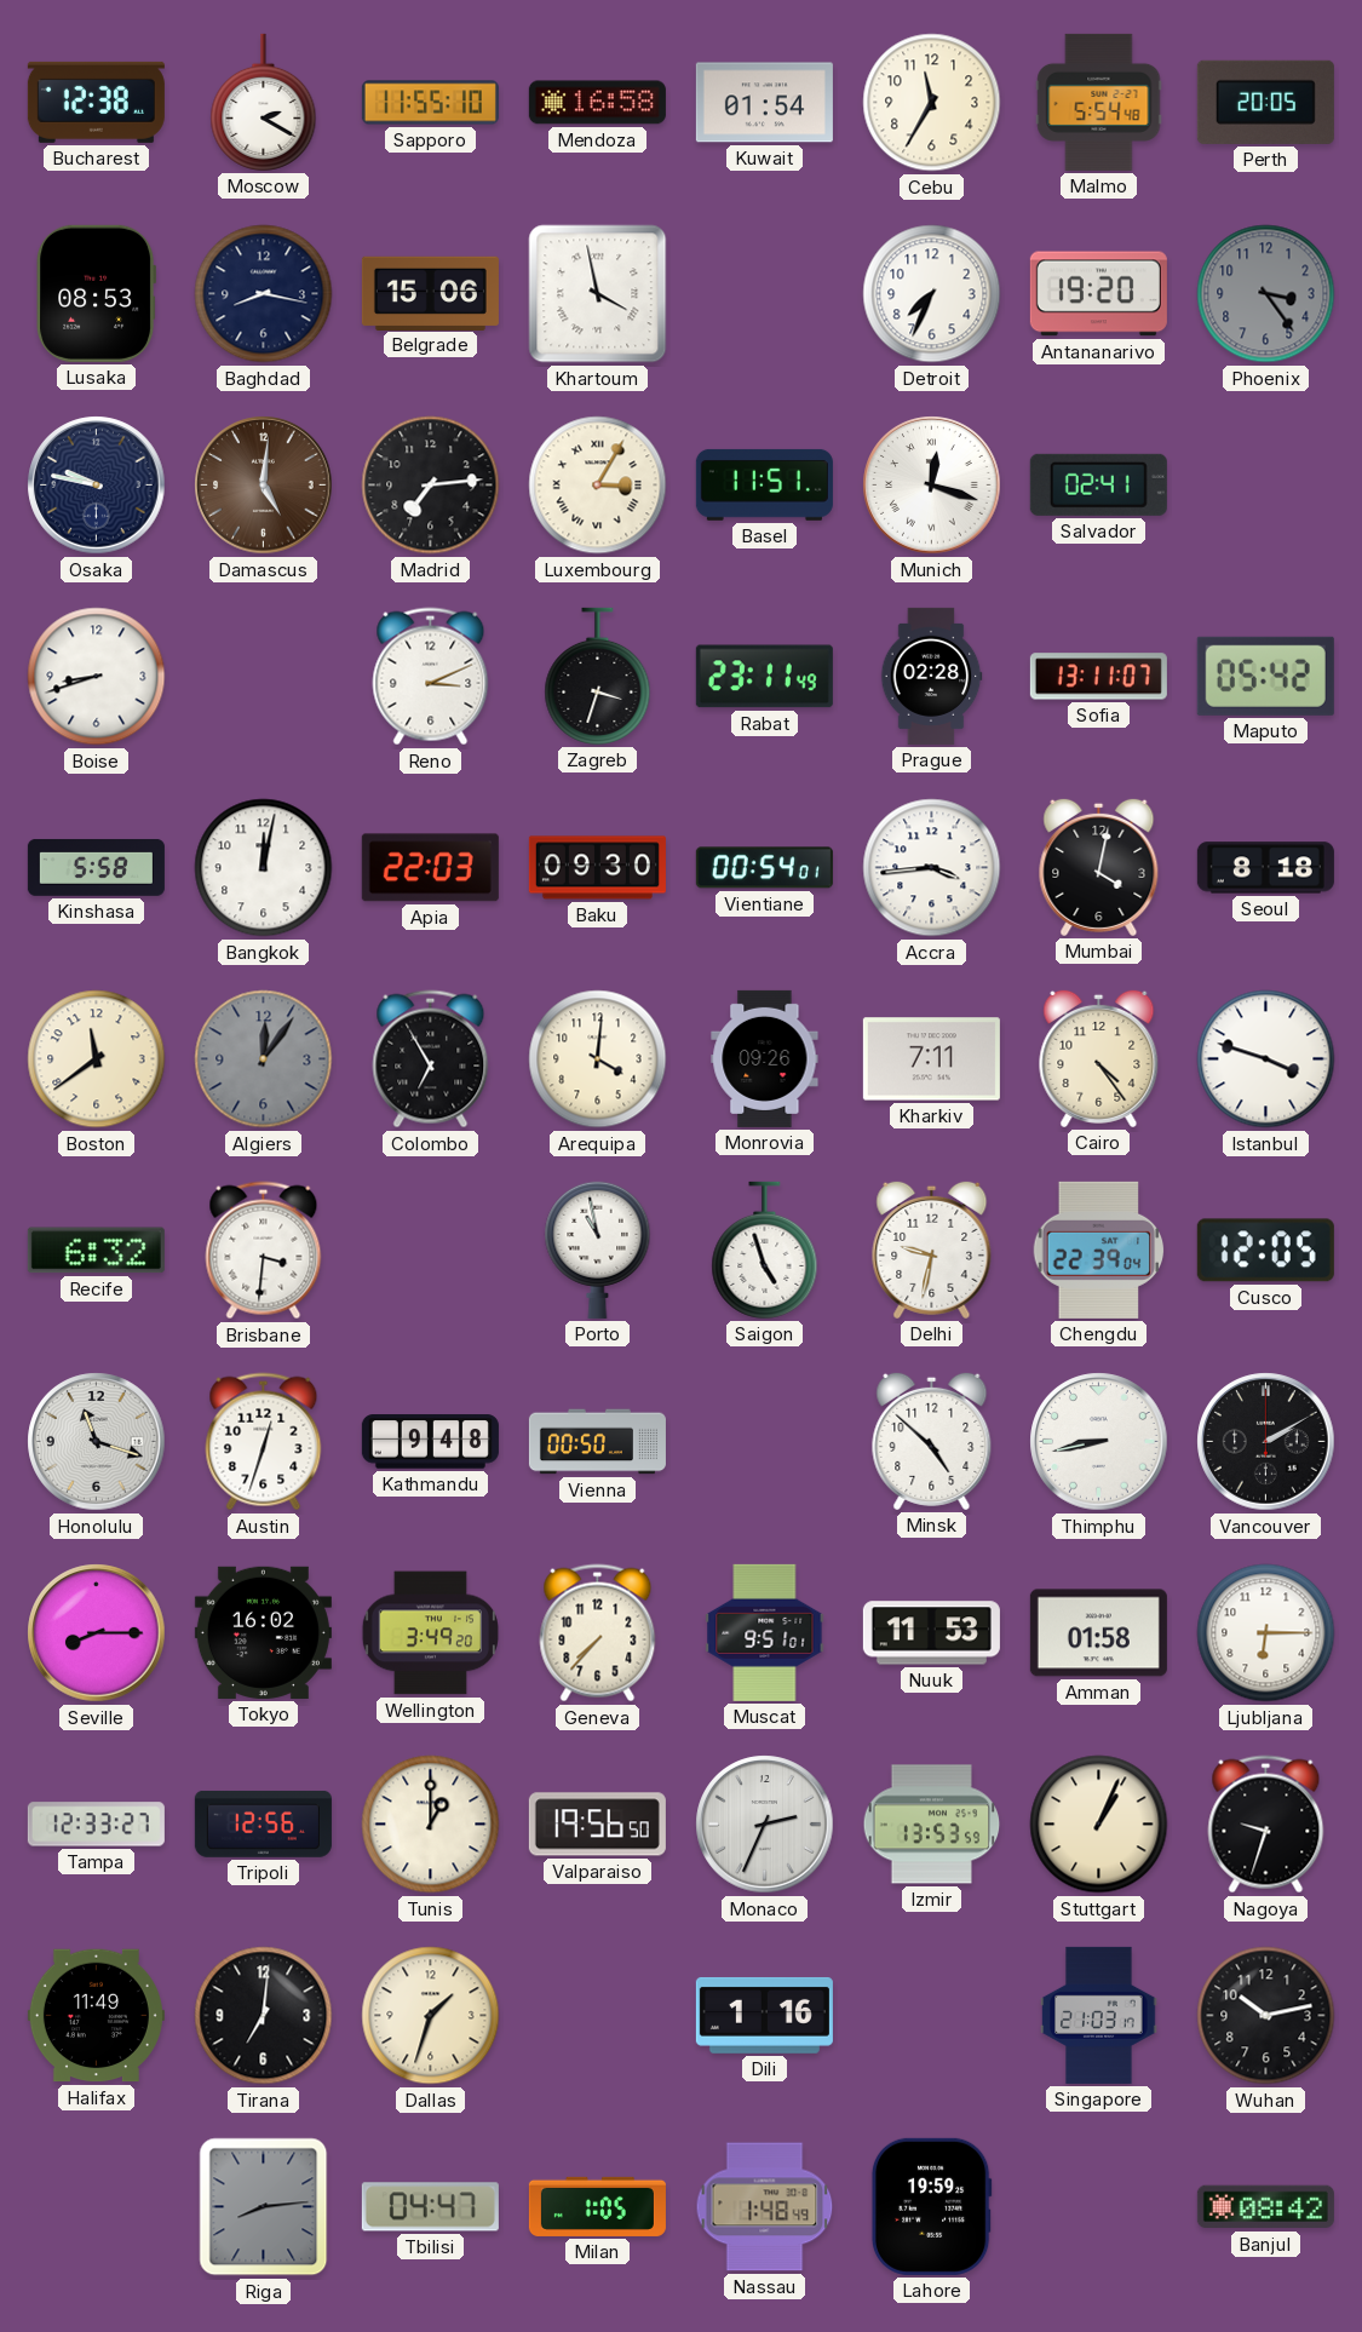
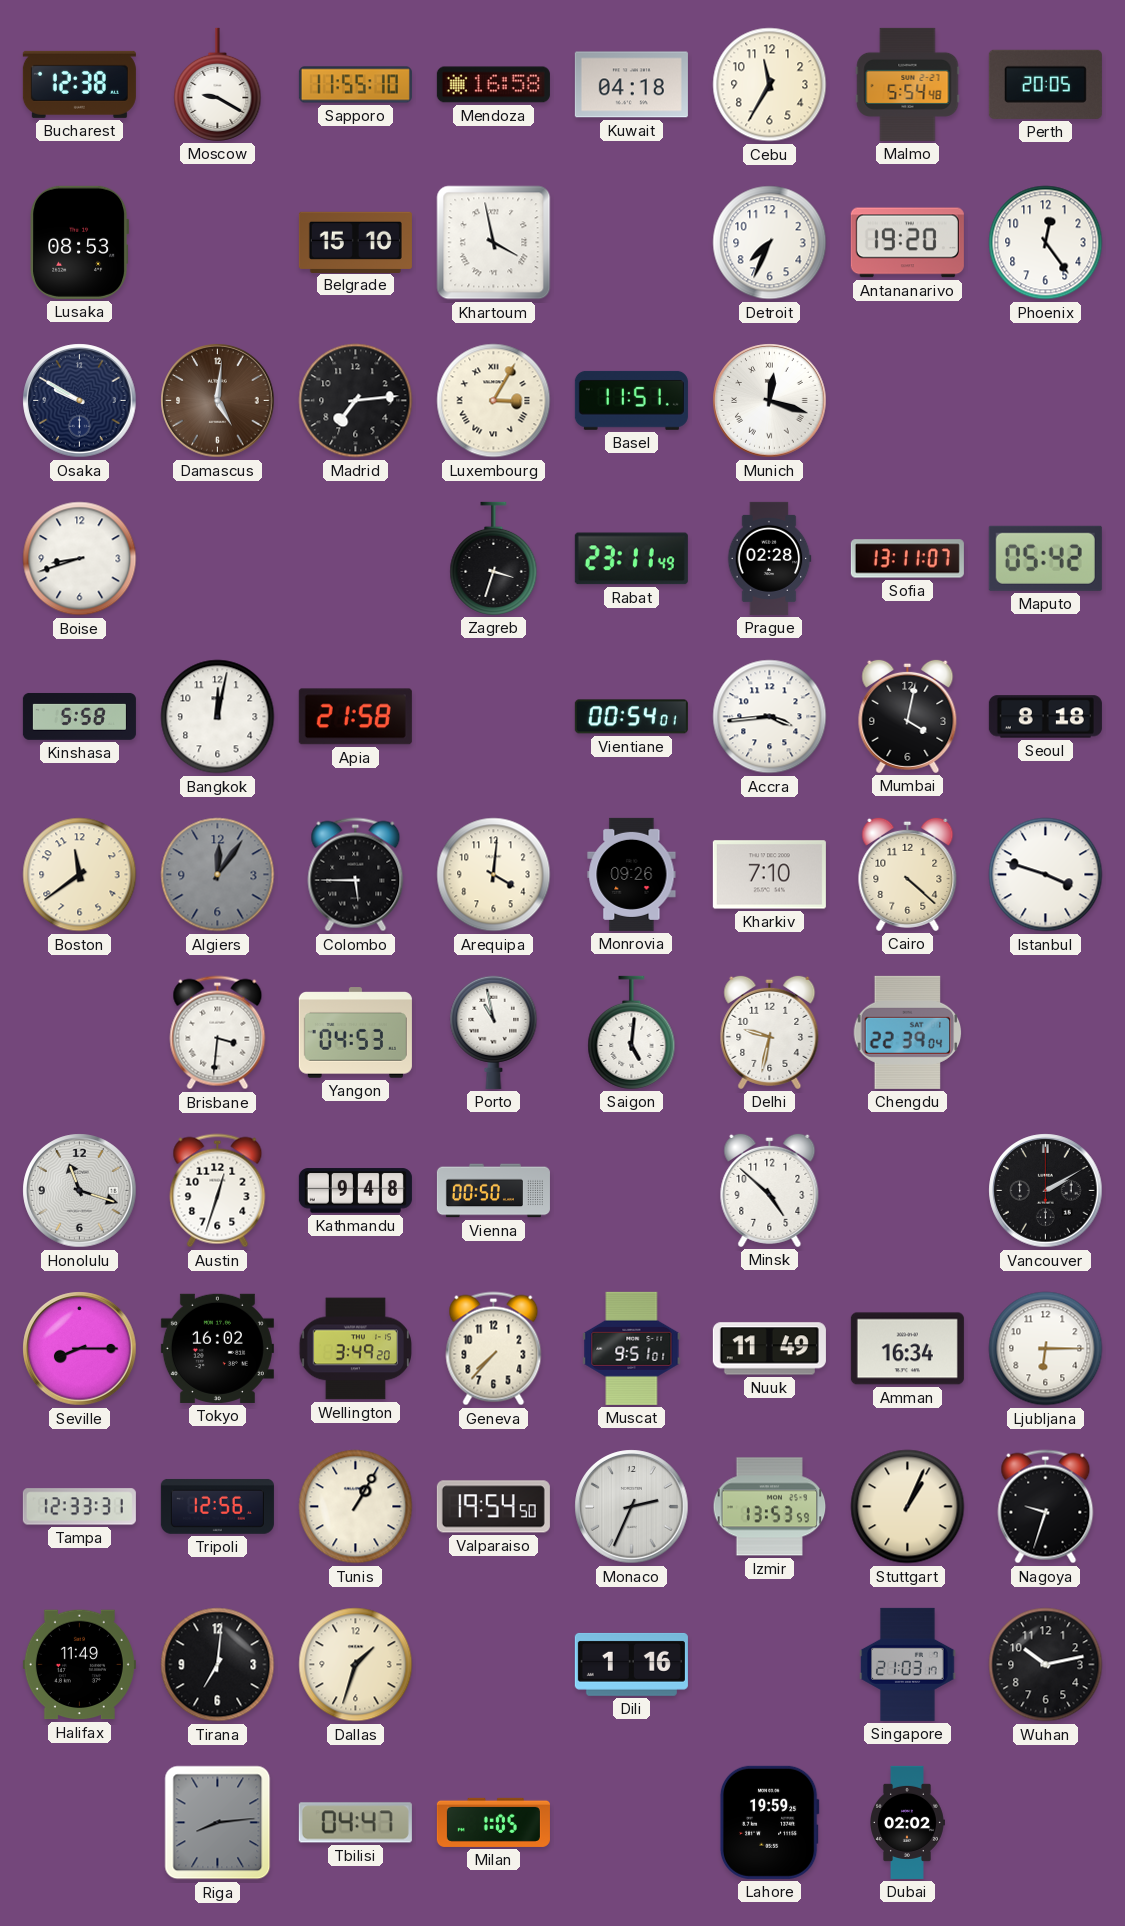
Moscow: 2:20 -> 9:20
Kuwait: 01:54 -> 04:18
Baghdad: 8:17 -> none
Belgrade: 15:06 -> 15:10
Phoenix: 3:24 -> 12:24
Phoenix dial: grey -> white
Osaka: 9:47 -> 9:50
Salvador: 02:41 -> none
Reno: 3:11 -> none
Apia: 22:03 -> 21:58
Baku: 09:30 -> none
Colombo: 6:55 -> 5:45
Kharkiv: 7:11 -> 7:10
Cairo: 4:24 -> 4:22
Recife: 6:32 -> none
Yangon: none -> 04:53
Saigon: 4:57 -> 5:01
Cusco: 12:05 -> none
Thimphu: 8:43 -> none
Nuuk: 11:53 -> 11:49
Amman: 01:58 -> 16:34
Tampa: 12:33:27 -> 12:33:31
Tunis: 1:00 -> 1:05
Valparaiso: 19:56 -> 19:54
Nassau: 1:48 -> none
Dubai: none -> 02:02
Banjul: 08:42 -> none
